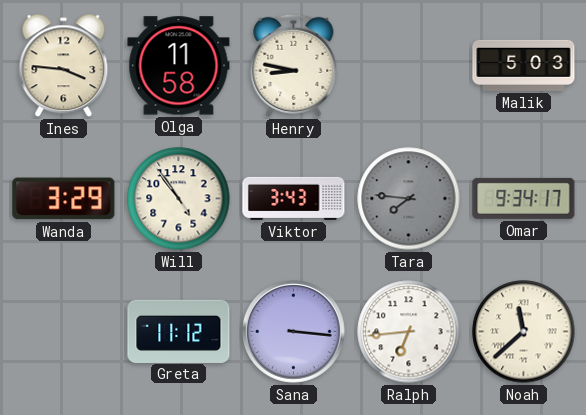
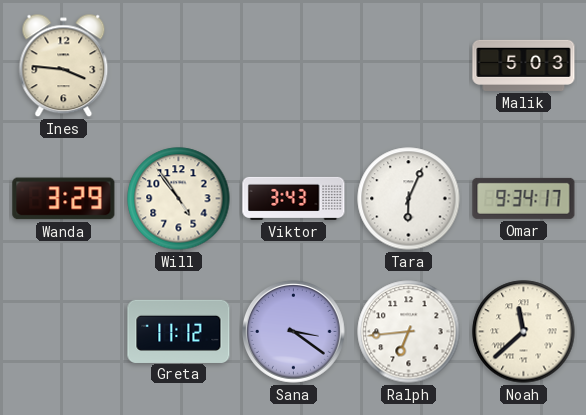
Olga: 11:58 -> none
Henry: 8:47 -> none
Tara: 7:46 -> 6:04
Tara dial: grey -> white
Sana: 3:16 -> 3:21
